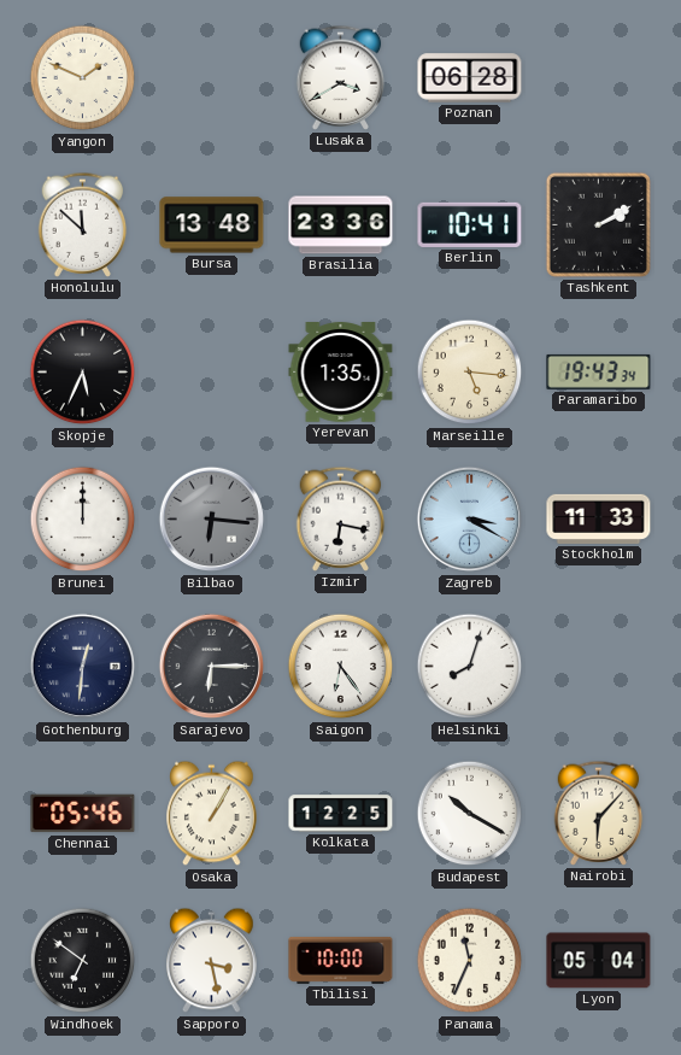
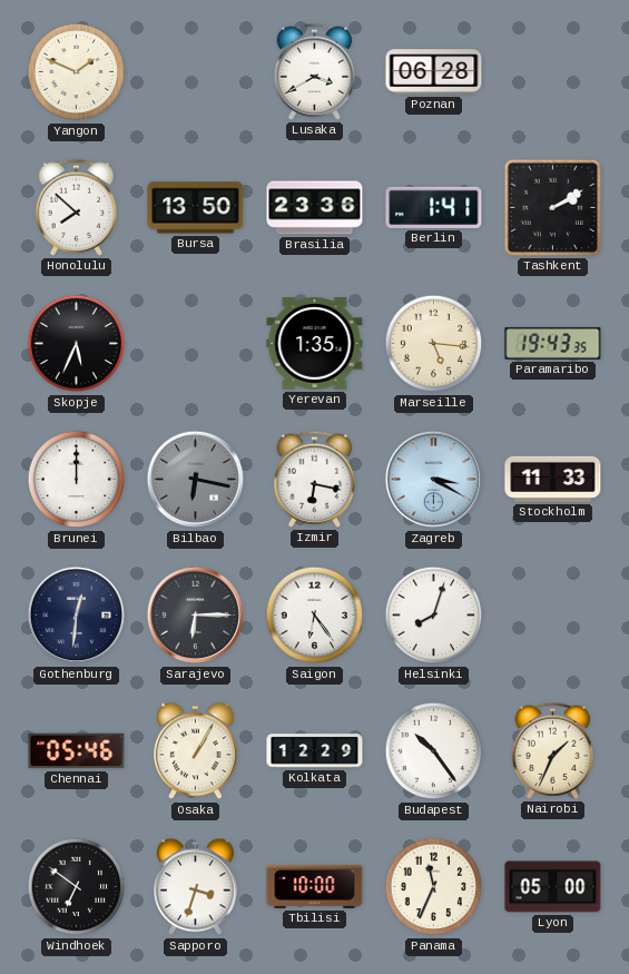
Honolulu: 11:52 -> 7:52
Bursa: 13:48 -> 13:50
Berlin: 10:41 -> 1:41
Paramaribo: 19:43:34 -> 19:43:35
Bilbao: 6:16 -> 6:17
Kolkata: 12:25 -> 12:29
Budapest: 10:20 -> 10:24
Nairobi: 6:07 -> 1:34
Sapporo: 3:28 -> 3:33
Lyon: 05:04 -> 05:00
